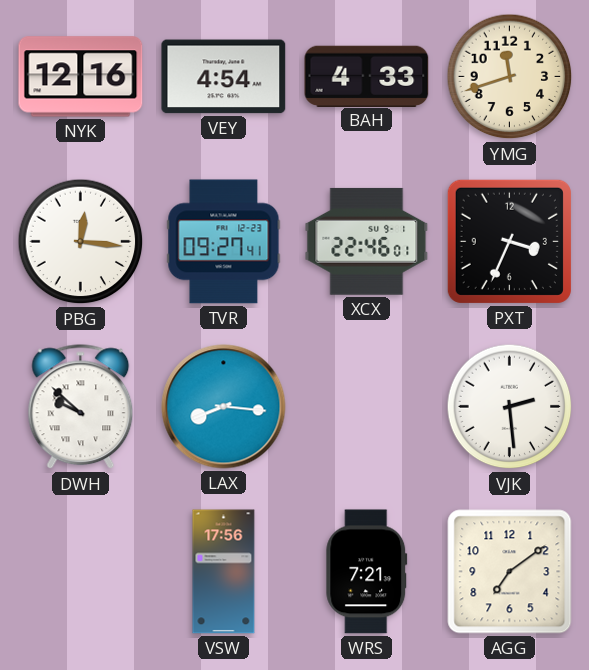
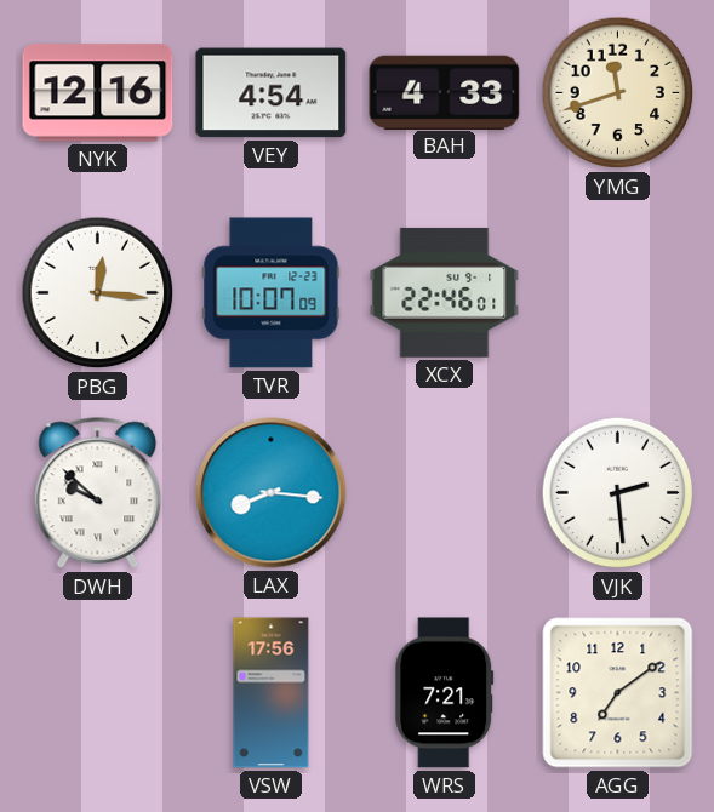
TVR: 09:27 -> 10:07
PXT: 3:34 -> none
